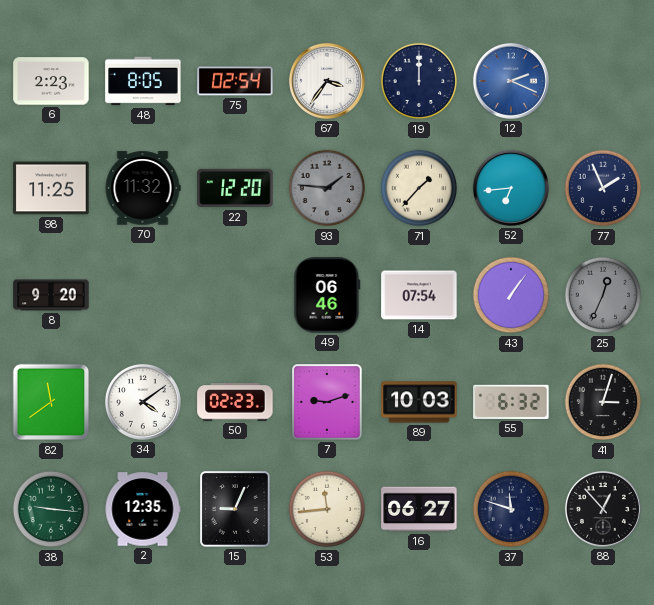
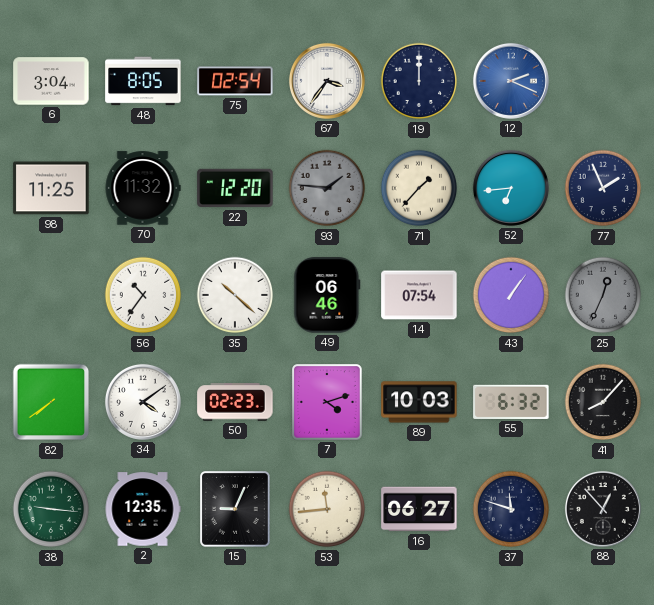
6: 2:23 -> 3:04
8: 9:20 -> none
56: none -> 10:36
35: none -> 10:22
82: 11:39 -> 7:39
7: 9:12 -> 4:12
41: 3:03 -> 8:07
